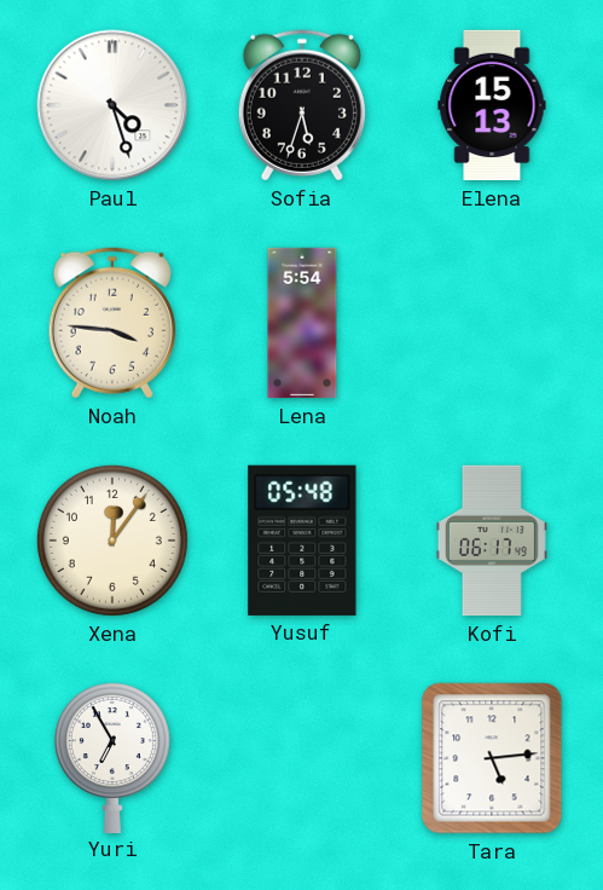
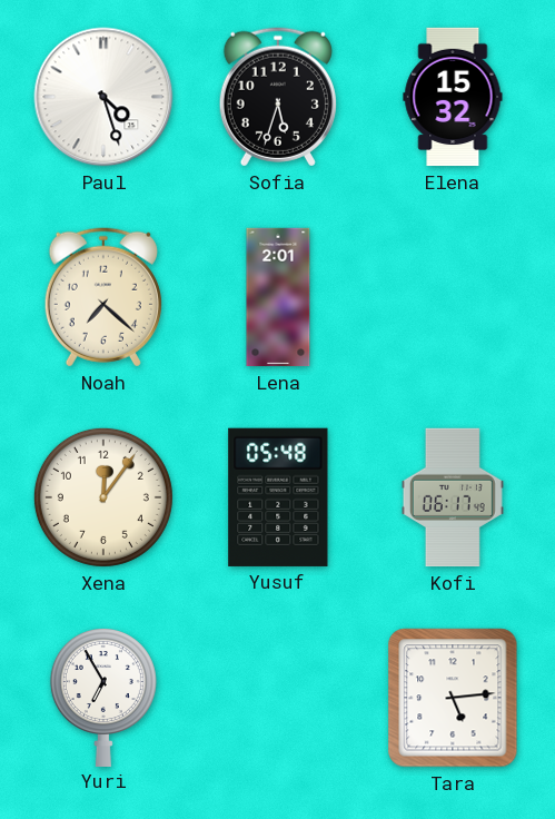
Elena: 15:13 -> 15:32
Noah: 3:46 -> 7:22
Lena: 5:54 -> 2:01
